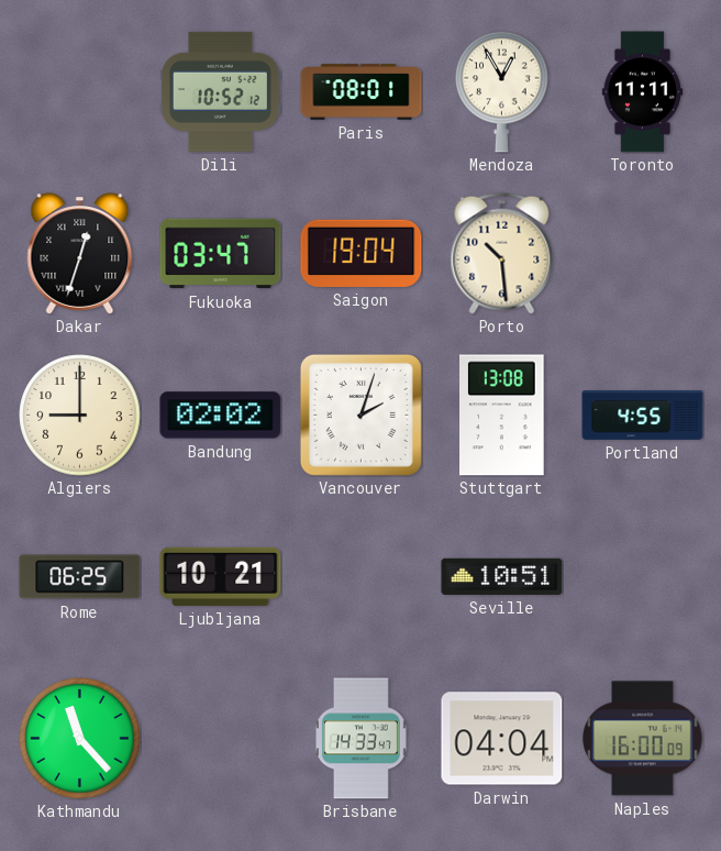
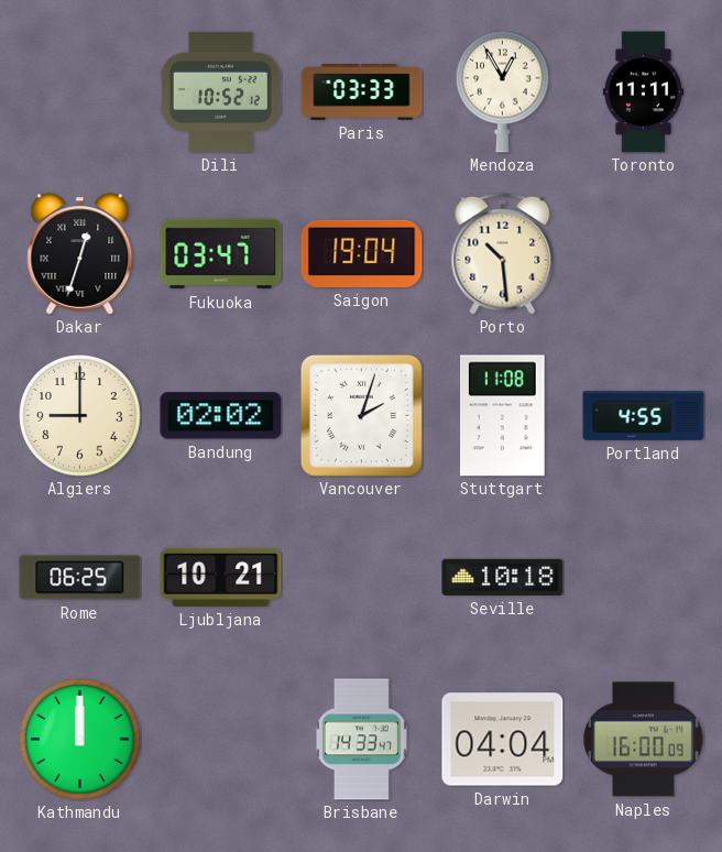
Paris: 08:01 -> 03:33
Stuttgart: 13:08 -> 11:08
Seville: 10:51 -> 10:18
Kathmandu: 11:23 -> 12:00
